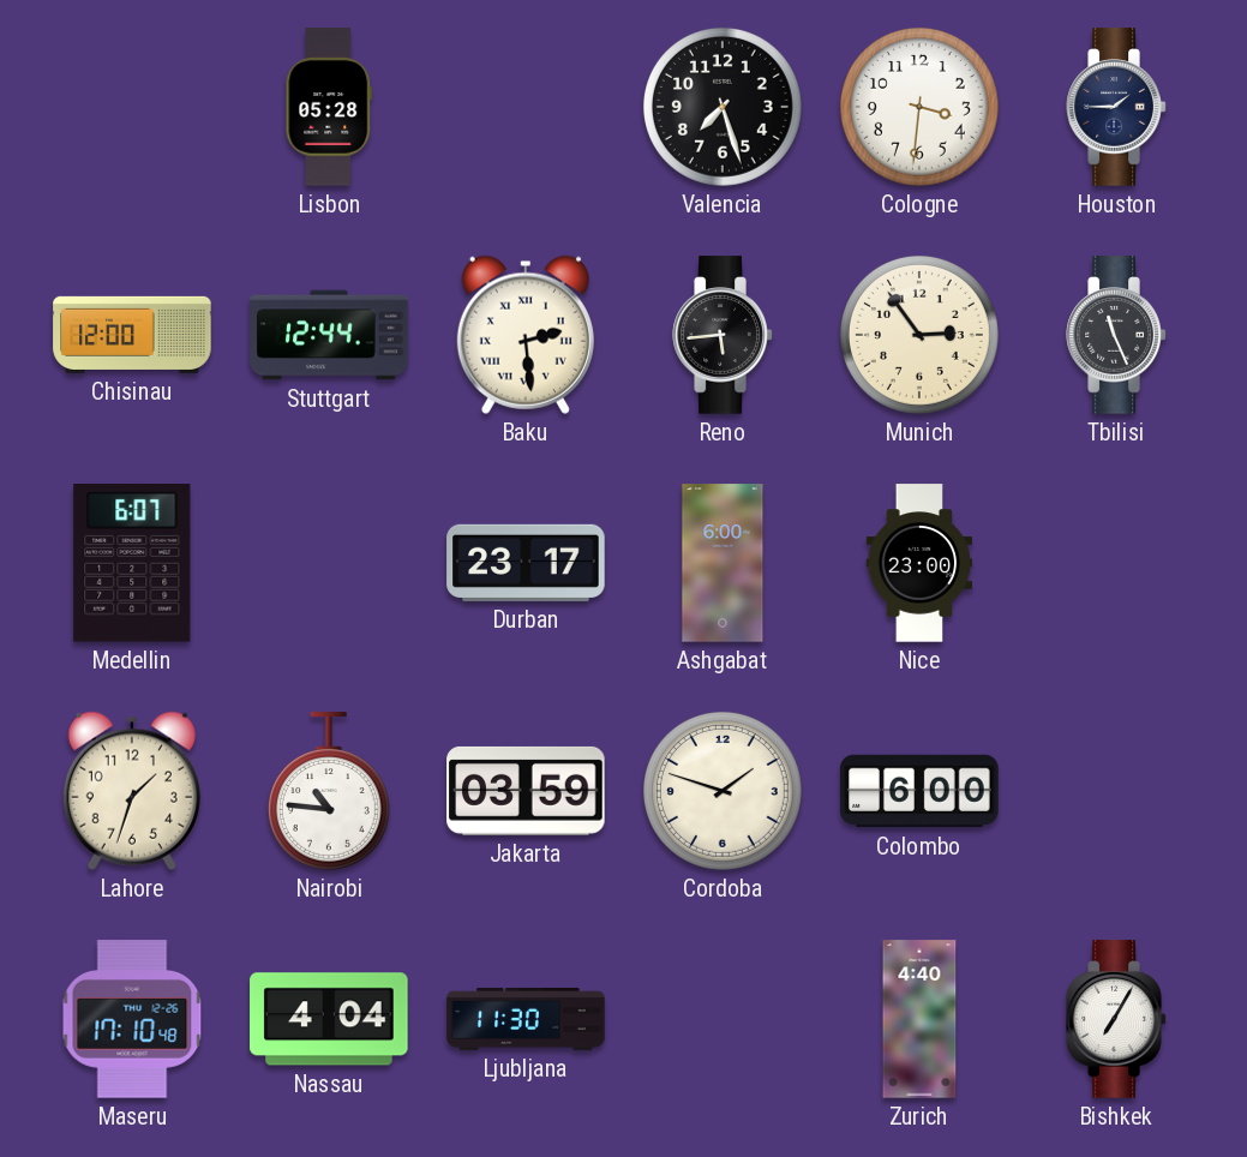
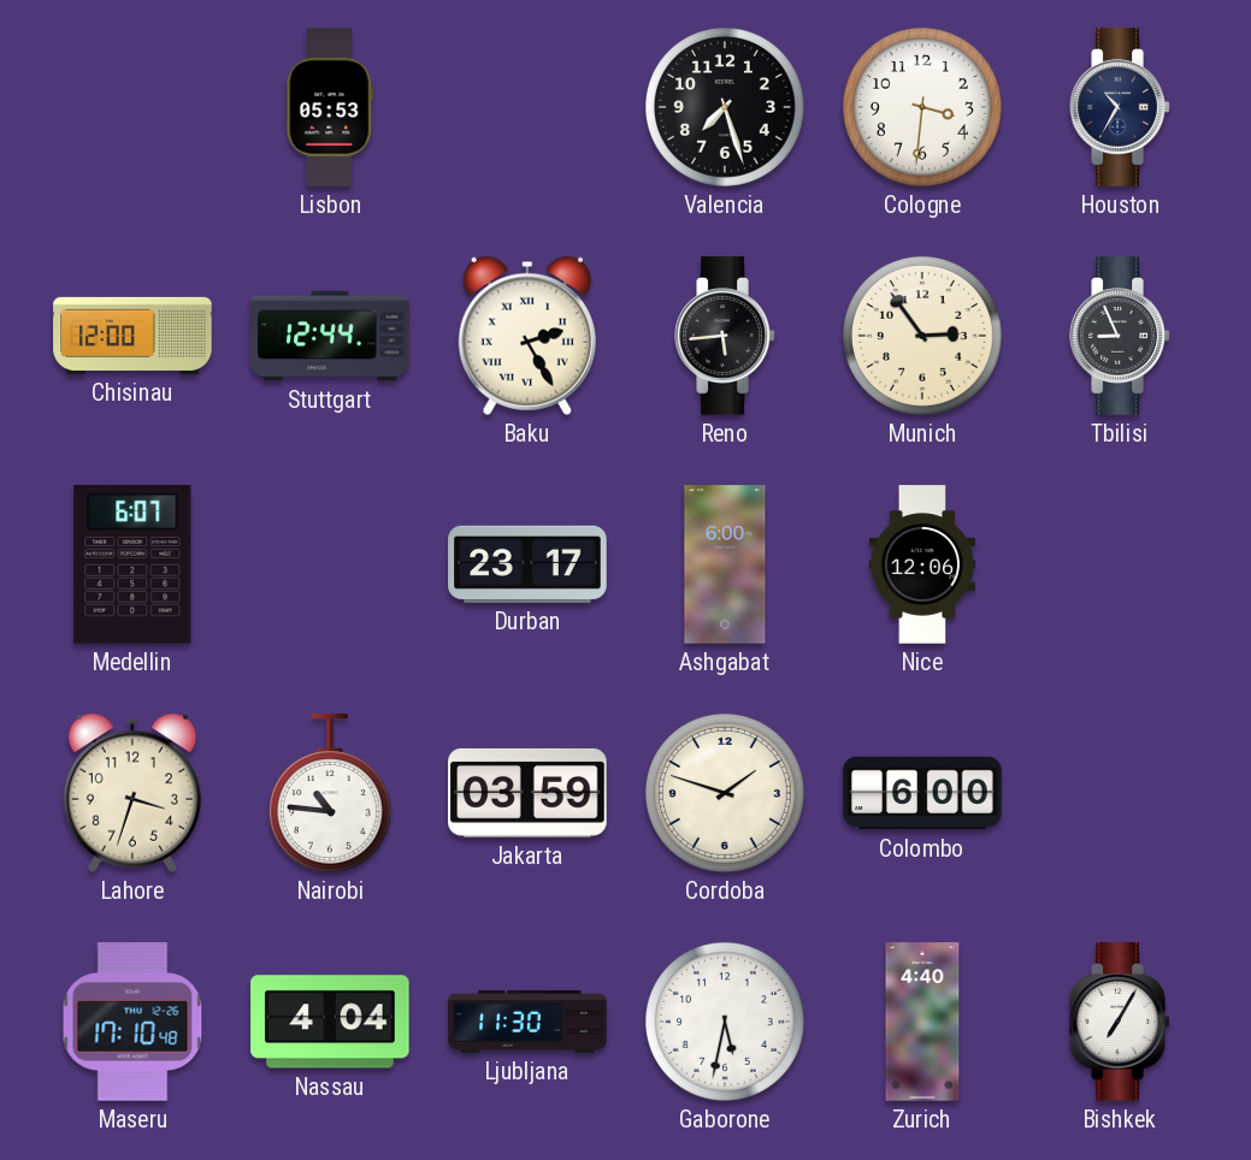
Lisbon: 05:28 -> 05:53
Houston: 1:45 -> 10:35
Baku: 2:29 -> 2:25
Tbilisi: 11:26 -> 8:56
Nice: 23:00 -> 12:06
Lahore: 1:33 -> 3:33
Gaborone: none -> 5:32
